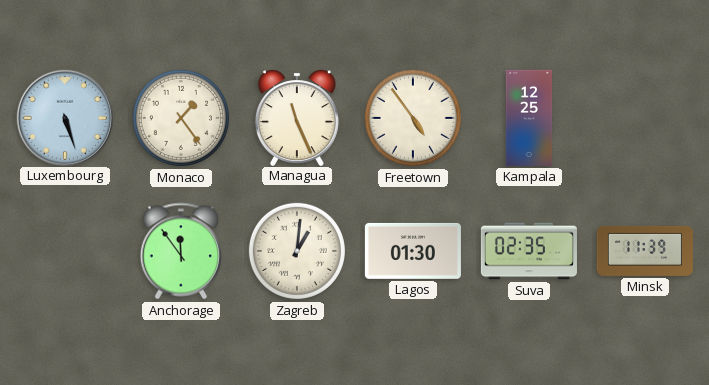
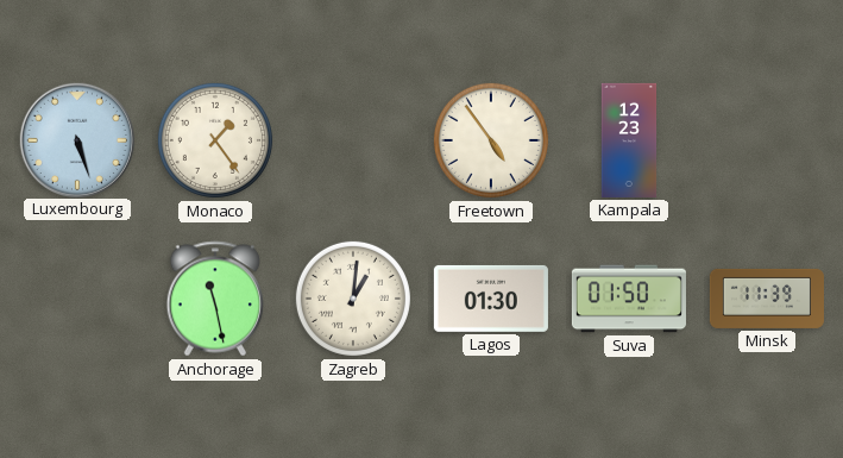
Managua: 11:26 -> none
Kampala: 12:25 -> 12:23
Anchorage: 11:54 -> 11:28
Suva: 02:35 -> 01:50
